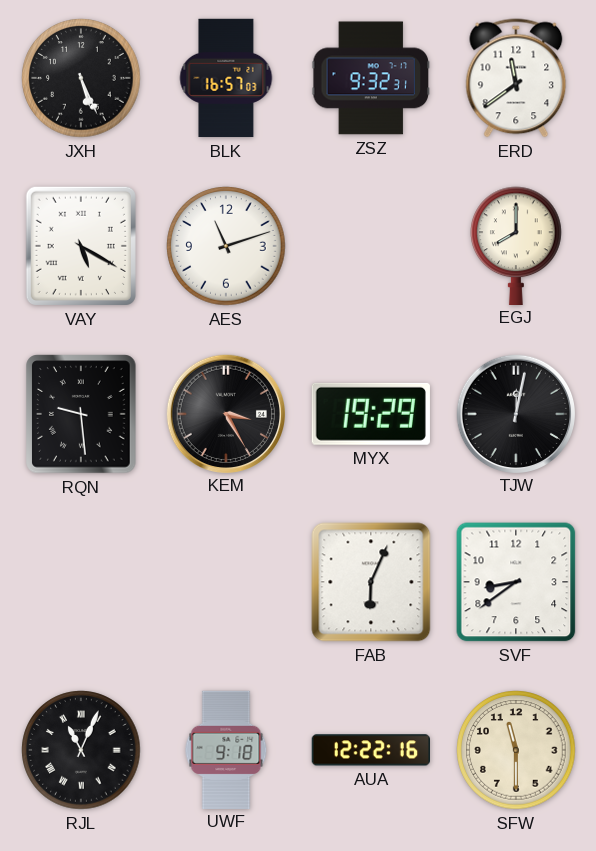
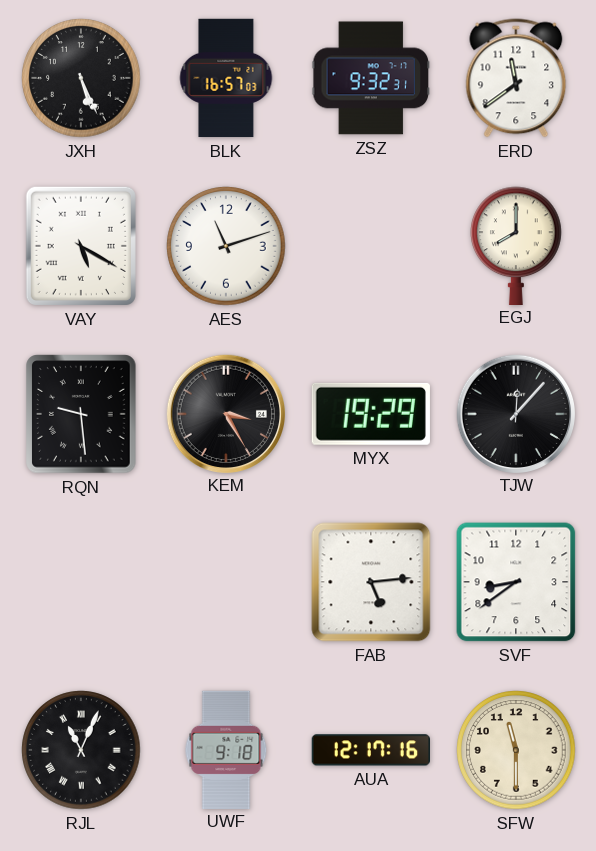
TJW: 12:02 -> 12:07
FAB: 6:04 -> 5:14
AUA: 12:22 -> 12:17
